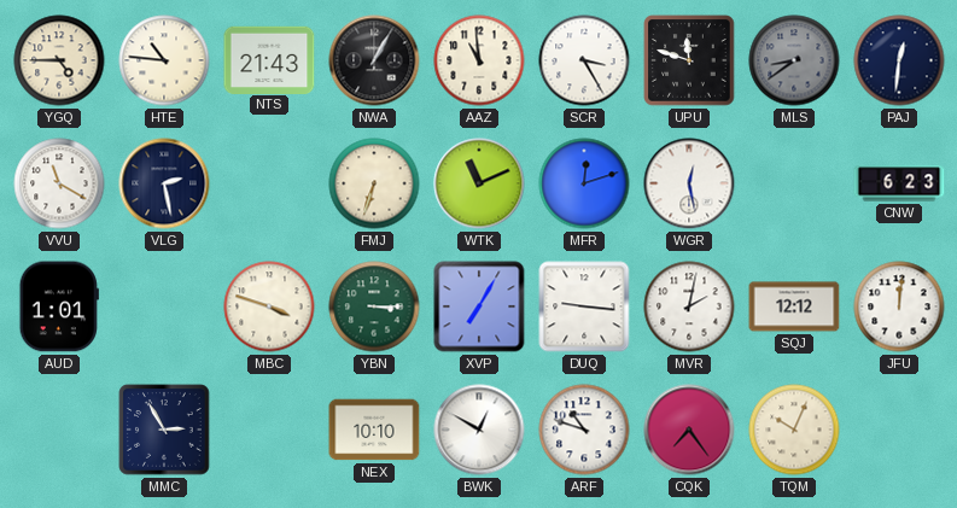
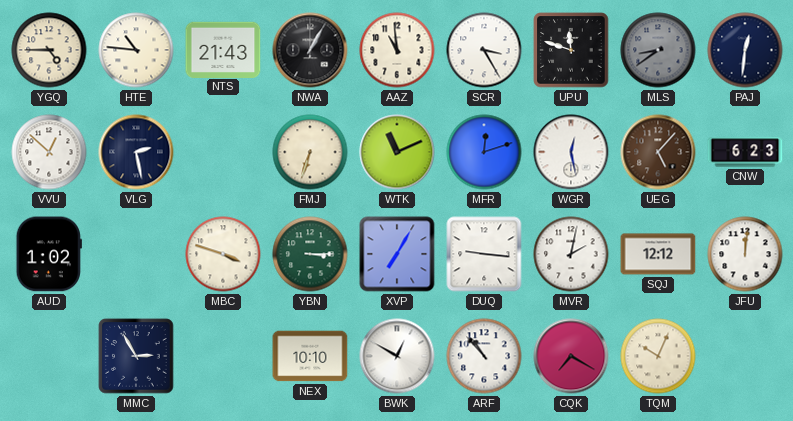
VVU: 11:20 -> 12:52
UEG: none -> 5:07
AUD: 1:01 -> 1:02
ARF: 10:48 -> 10:53
CQK: 7:24 -> 7:20
